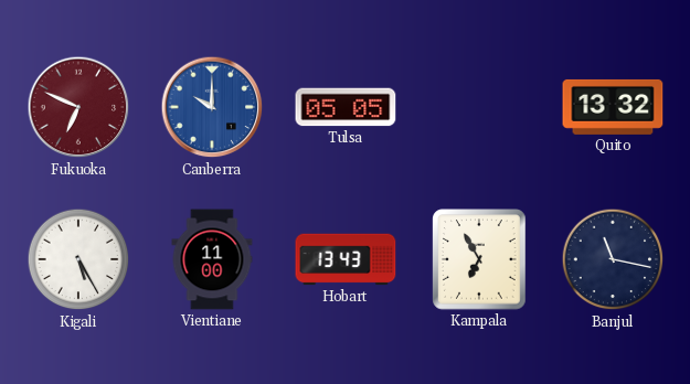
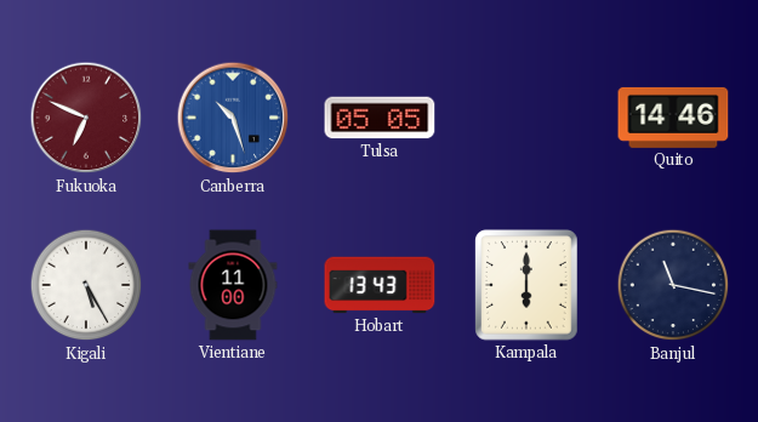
Canberra: 10:00 -> 10:27
Quito: 13:32 -> 14:46
Kampala: 6:55 -> 6:00
